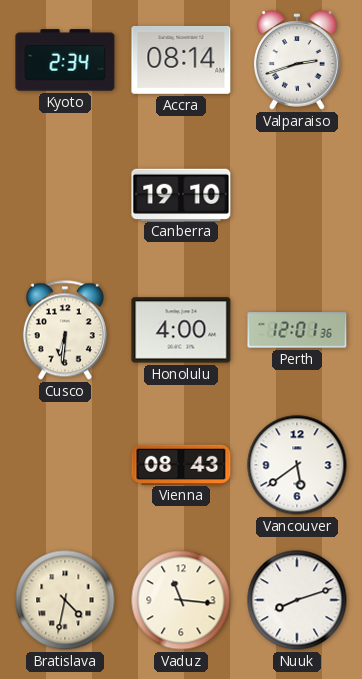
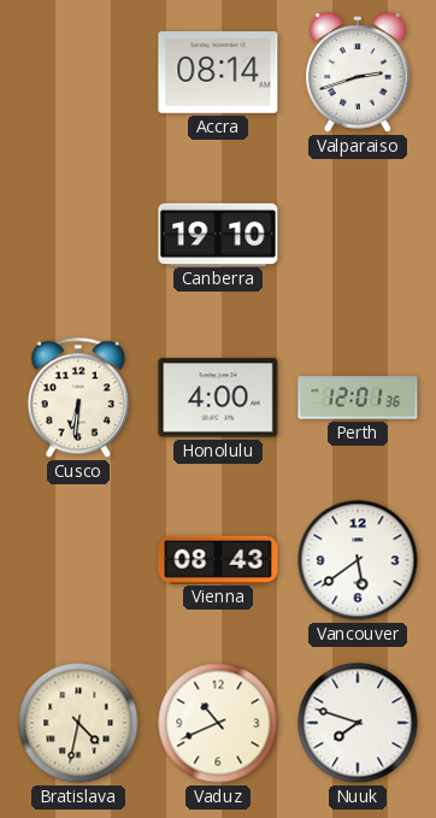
Kyoto: 2:34 -> none
Vaduz: 11:16 -> 10:41
Nuuk: 8:12 -> 7:48
